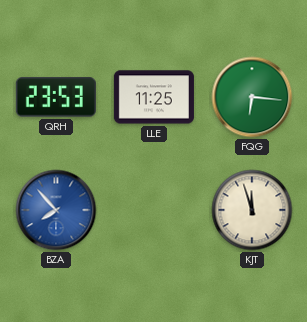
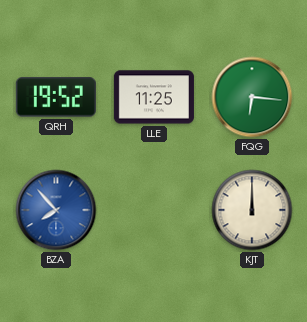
QRH: 23:53 -> 19:52
KJT: 11:57 -> 12:00
